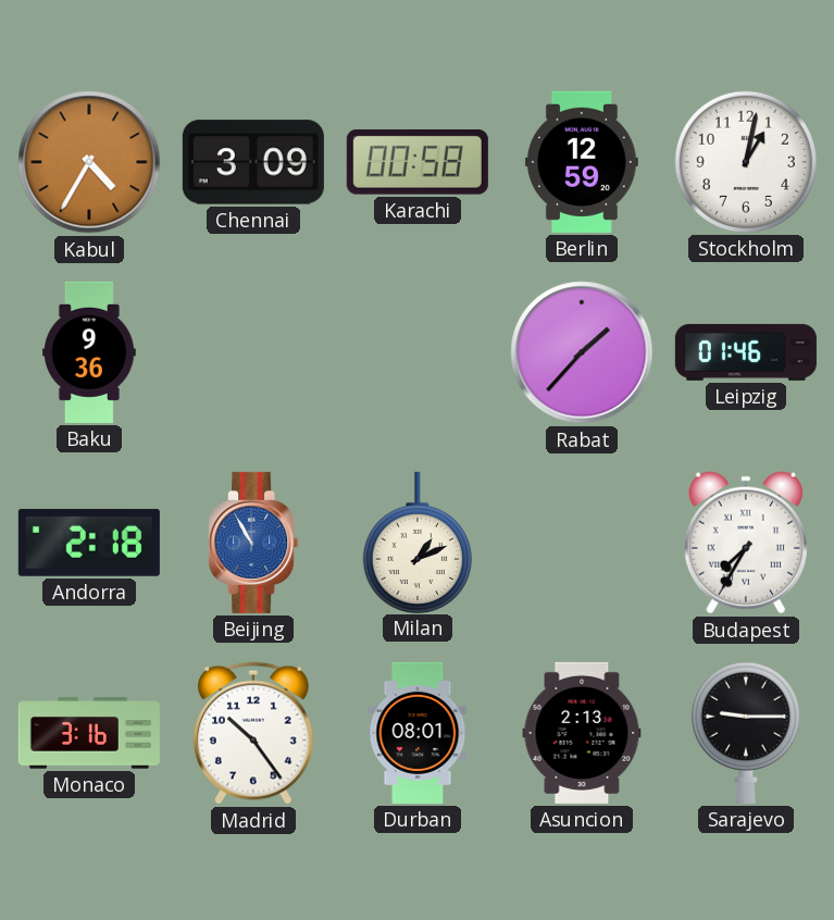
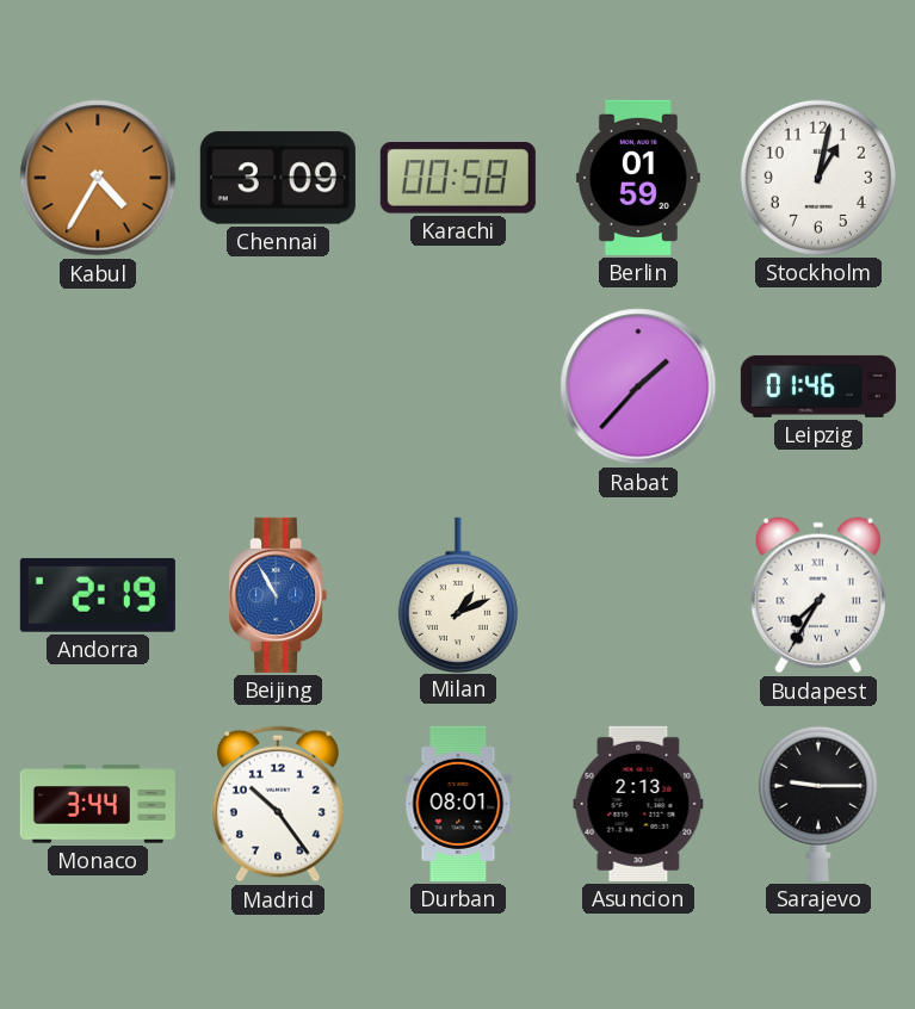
Berlin: 12:59 -> 01:59
Baku: 9:36 -> none
Andorra: 2:18 -> 2:19
Monaco: 3:16 -> 3:44
